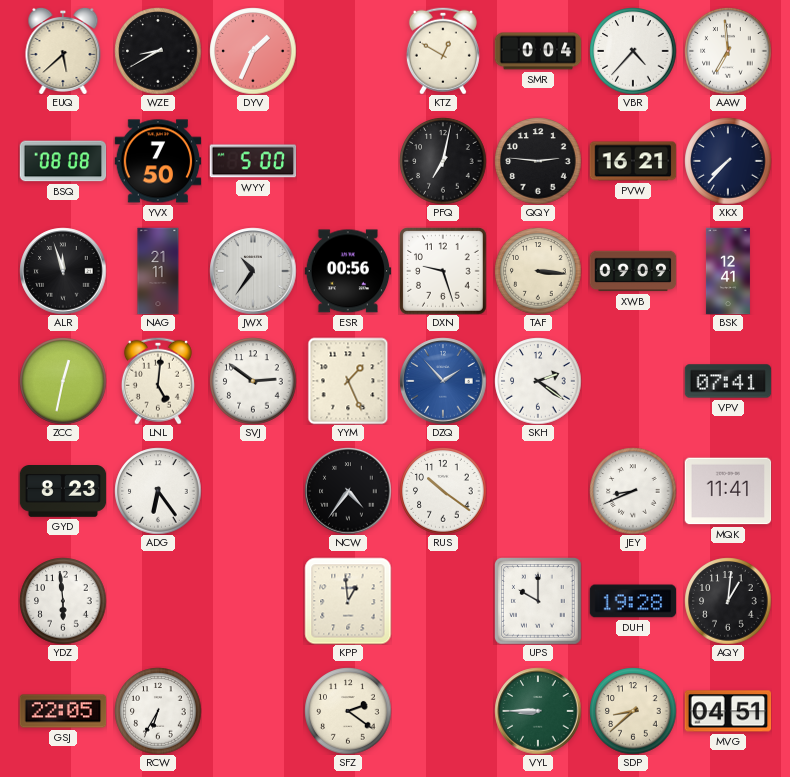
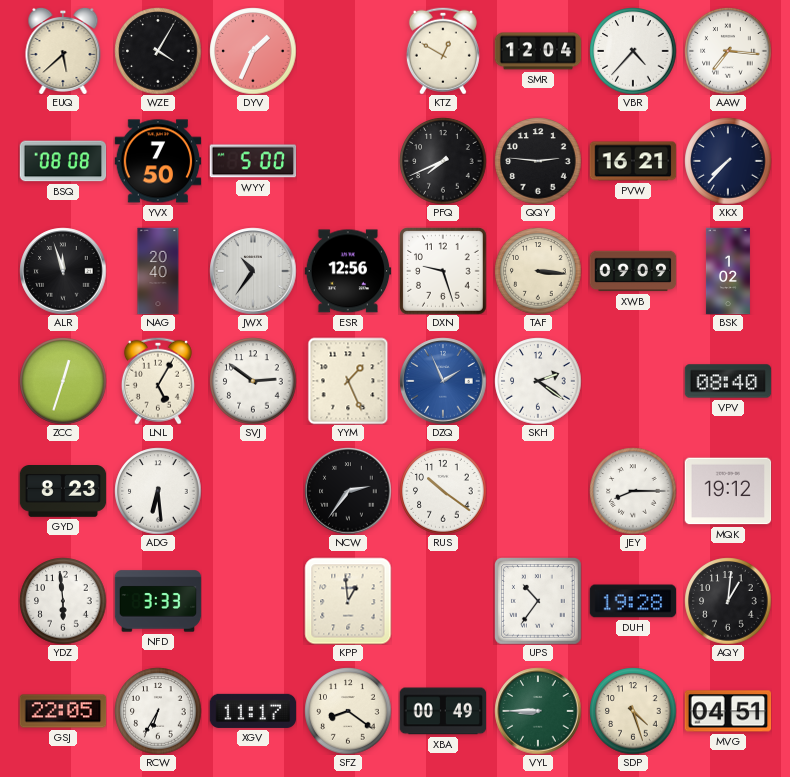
WZE: 8:40 -> 4:05
SMR: 0:04 -> 12:04
AAW: 6:59 -> 7:16
PFQ: 7:02 -> 7:41
NAG: 21:11 -> 20:40
ESR: 00:56 -> 12:56
BSK: 12:41 -> 1:02
ZCC: 12:32 -> 12:33
LNL: 5:01 -> 5:05
DZQ: 1:53 -> 1:56
VPV: 07:41 -> 08:40
ADG: 6:24 -> 6:29
NCW: 4:36 -> 2:36
JEY: 8:41 -> 8:15
MQK: 11:41 -> 19:12
NFD: none -> 3:33
UPS: 10:00 -> 10:36
XGV: none -> 11:17
SFZ: 2:21 -> 8:21
XBA: none -> 00:49
SDP: 8:38 -> 4:27
